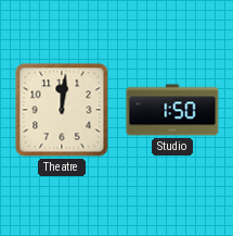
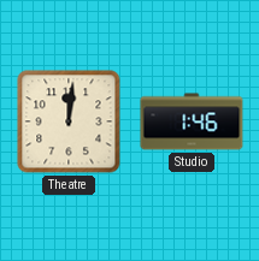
Studio: 1:50 -> 1:46
